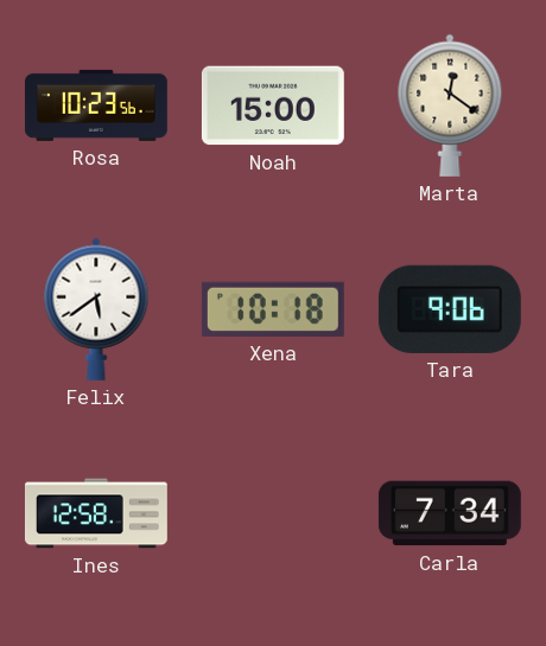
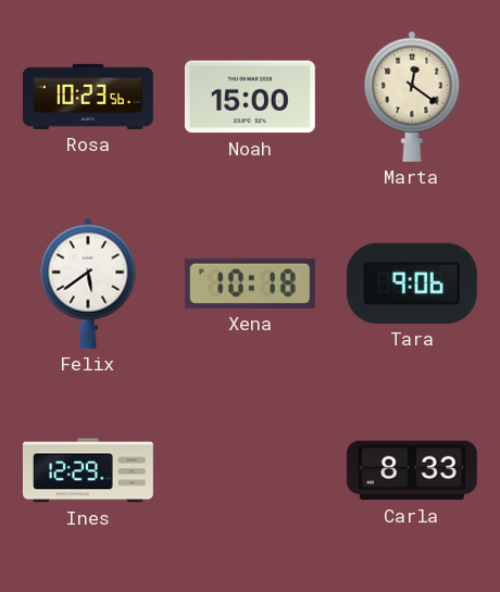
Ines: 12:58 -> 12:29
Carla: 7:34 -> 8:33
